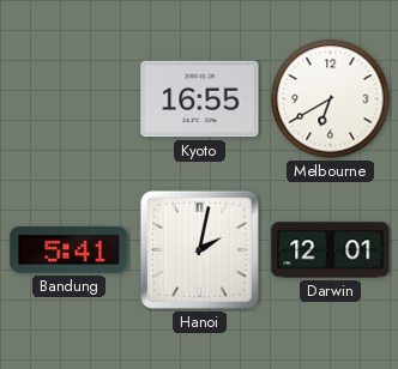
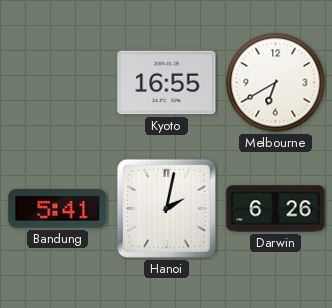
Darwin: 12:01 -> 6:26
